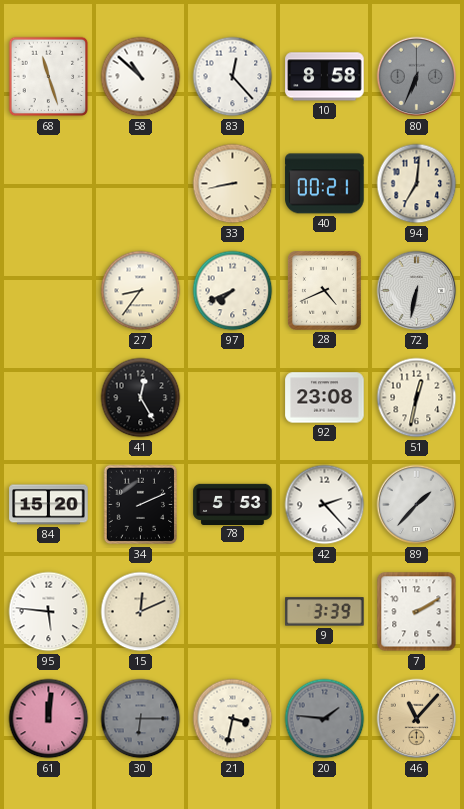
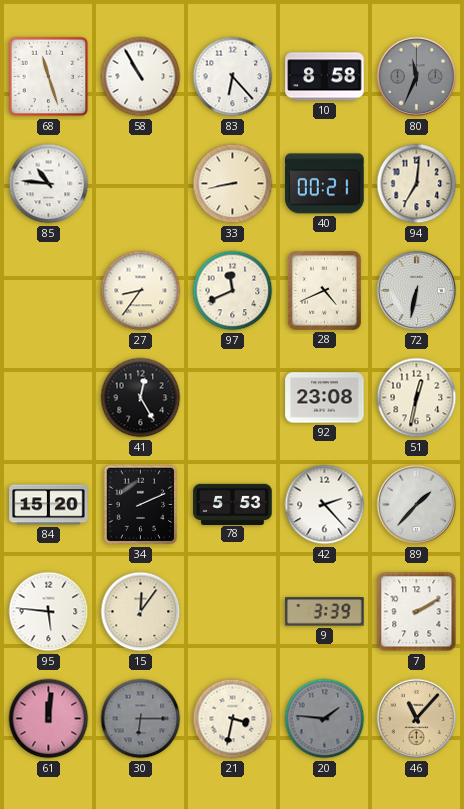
58: 10:52 -> 10:55
83: 12:23 -> 6:23
80: 6:34 -> 11:34
85: none -> 10:46
97: 7:41 -> 11:41
15: 12:11 -> 12:06
